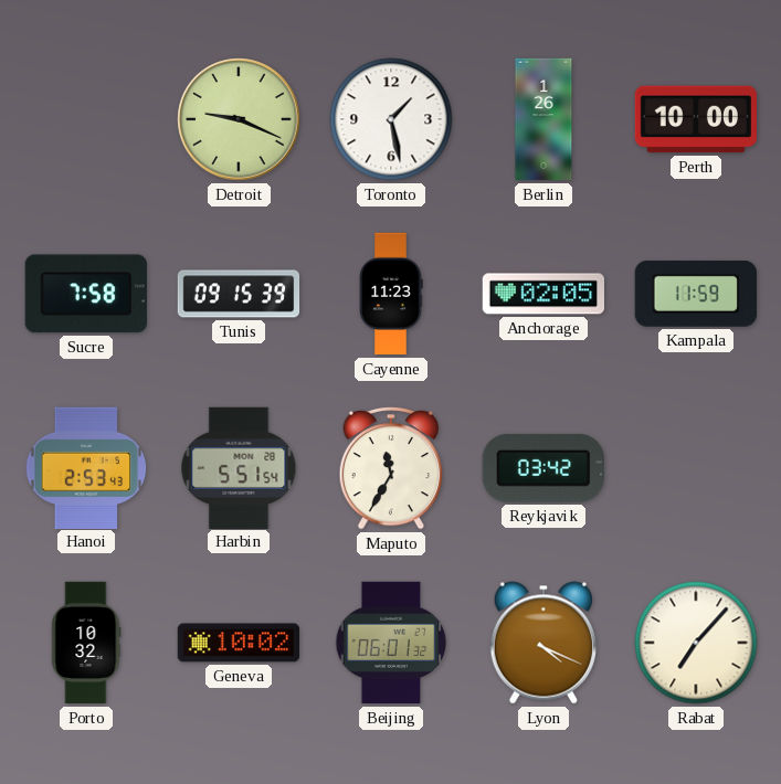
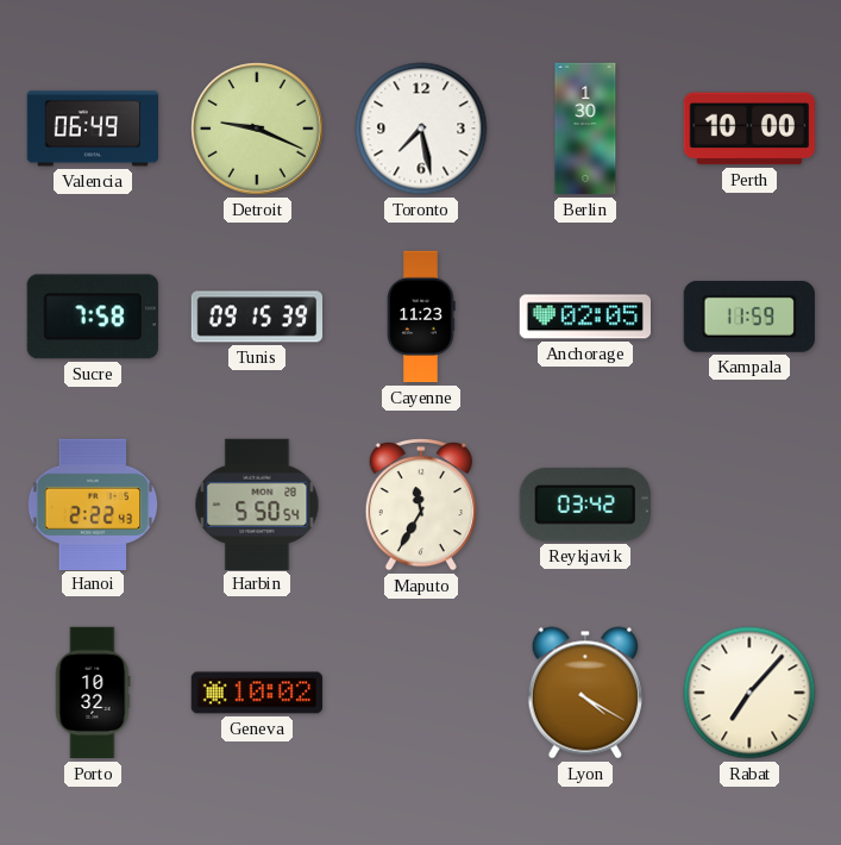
Valencia: none -> 06:49
Toronto: 1:28 -> 7:28
Berlin: 1:26 -> 1:30
Hanoi: 2:53 -> 2:22
Harbin: 5:51 -> 5:50
Beijing: 06:01 -> none
Lyon: 4:19 -> 4:20
